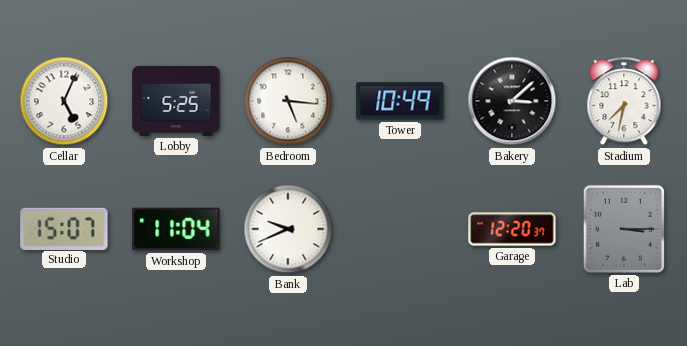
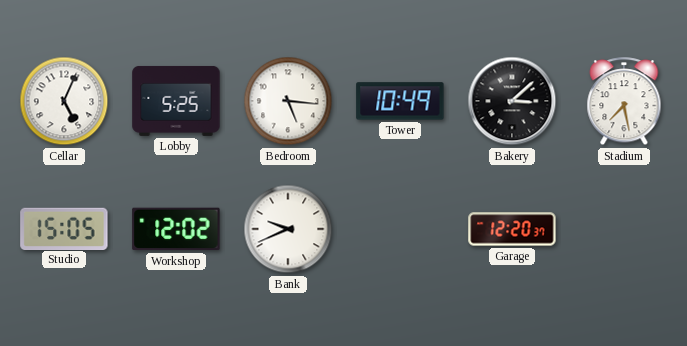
Stadium: 7:32 -> 7:28
Studio: 15:07 -> 15:05
Workshop: 11:04 -> 12:02
Lab: 3:15 -> none
